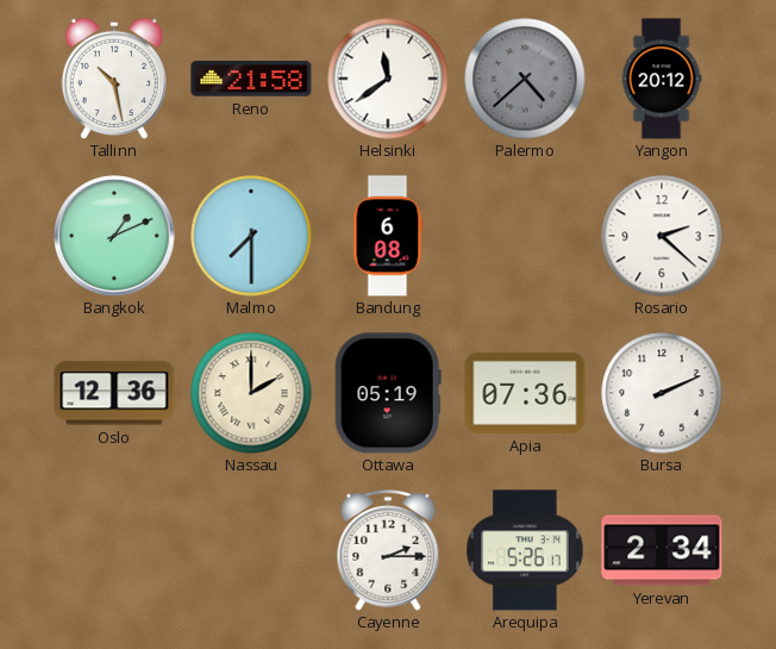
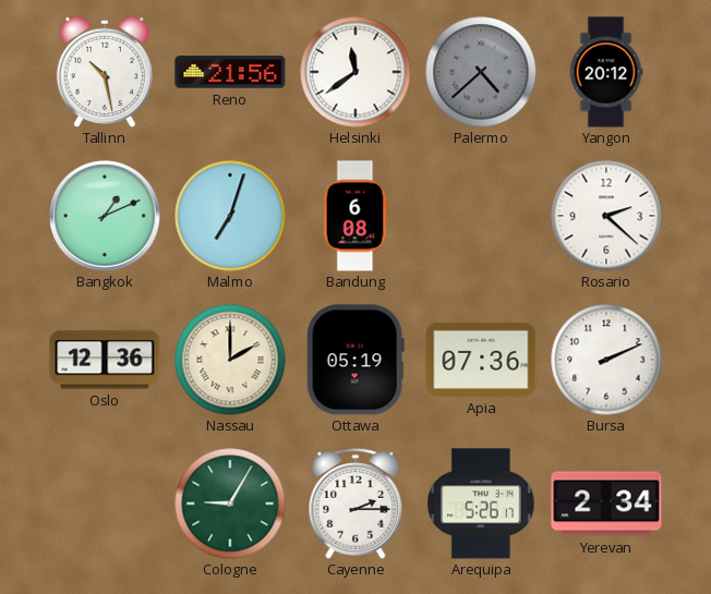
Reno: 21:58 -> 21:56
Malmo: 7:30 -> 7:03
Cologne: none -> 9:05
